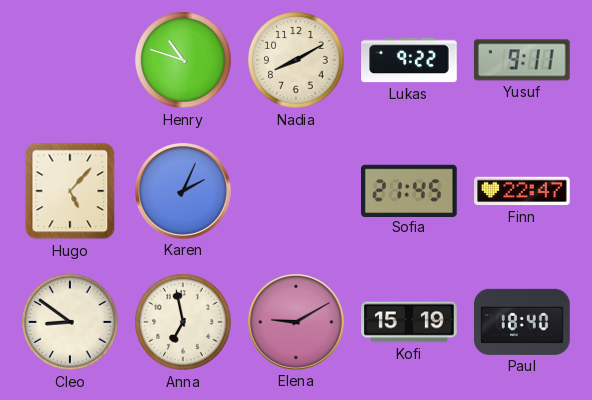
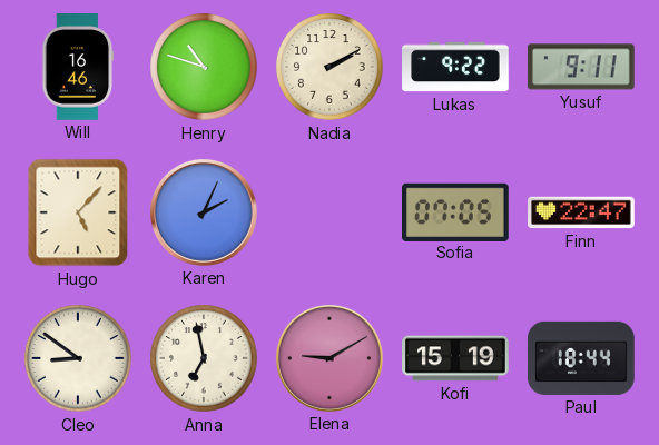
Will: none -> 16:46
Nadia: 8:10 -> 2:10
Sofia: 21:45 -> 07:05
Paul: 18:40 -> 18:44
